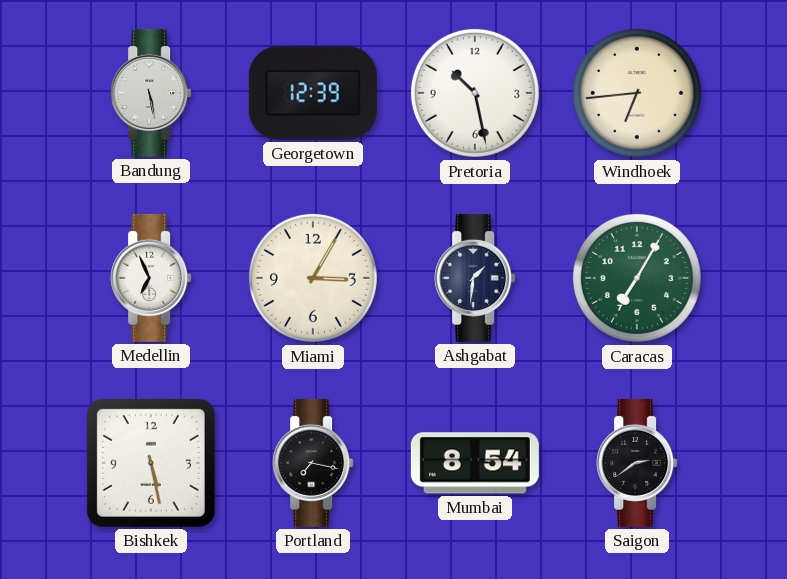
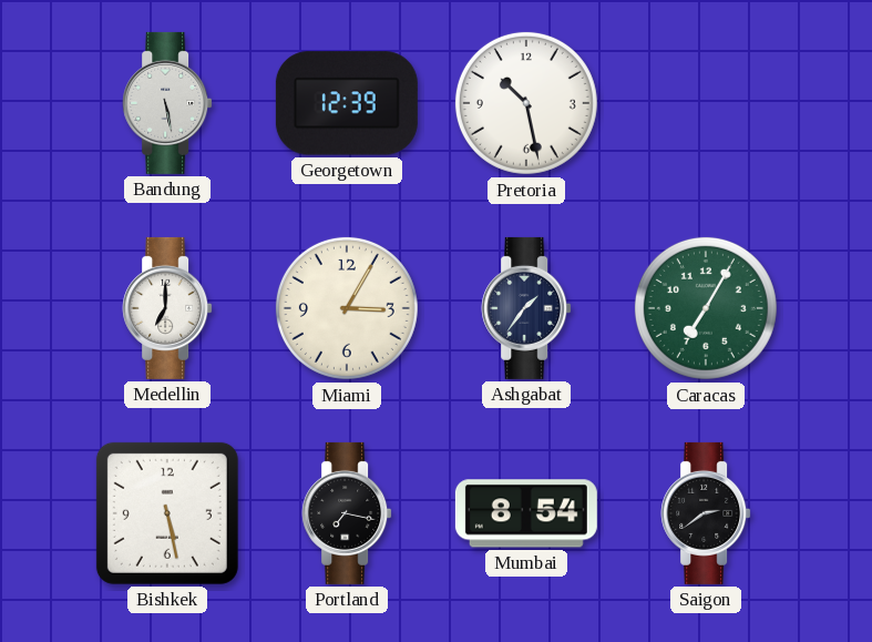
Windhoek: 6:44 -> none
Medellin: 6:56 -> 7:00
Ashgabat: 1:31 -> 1:36
